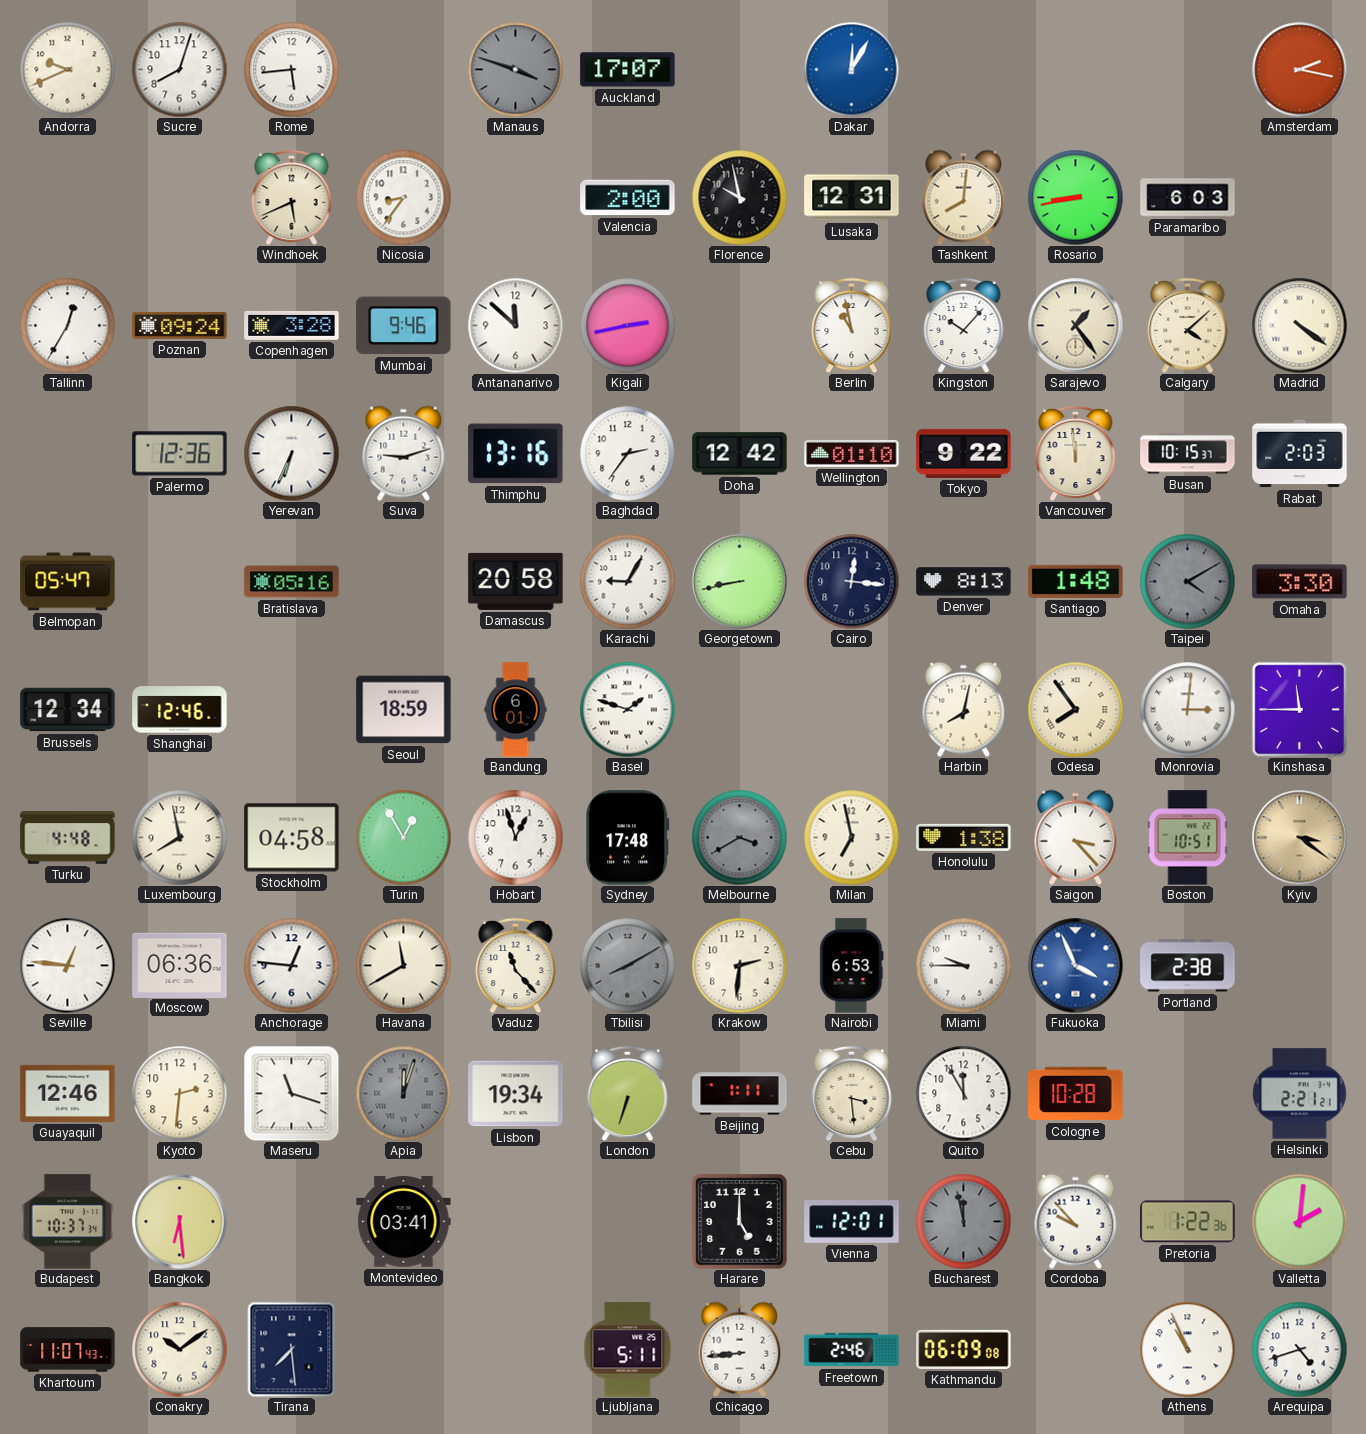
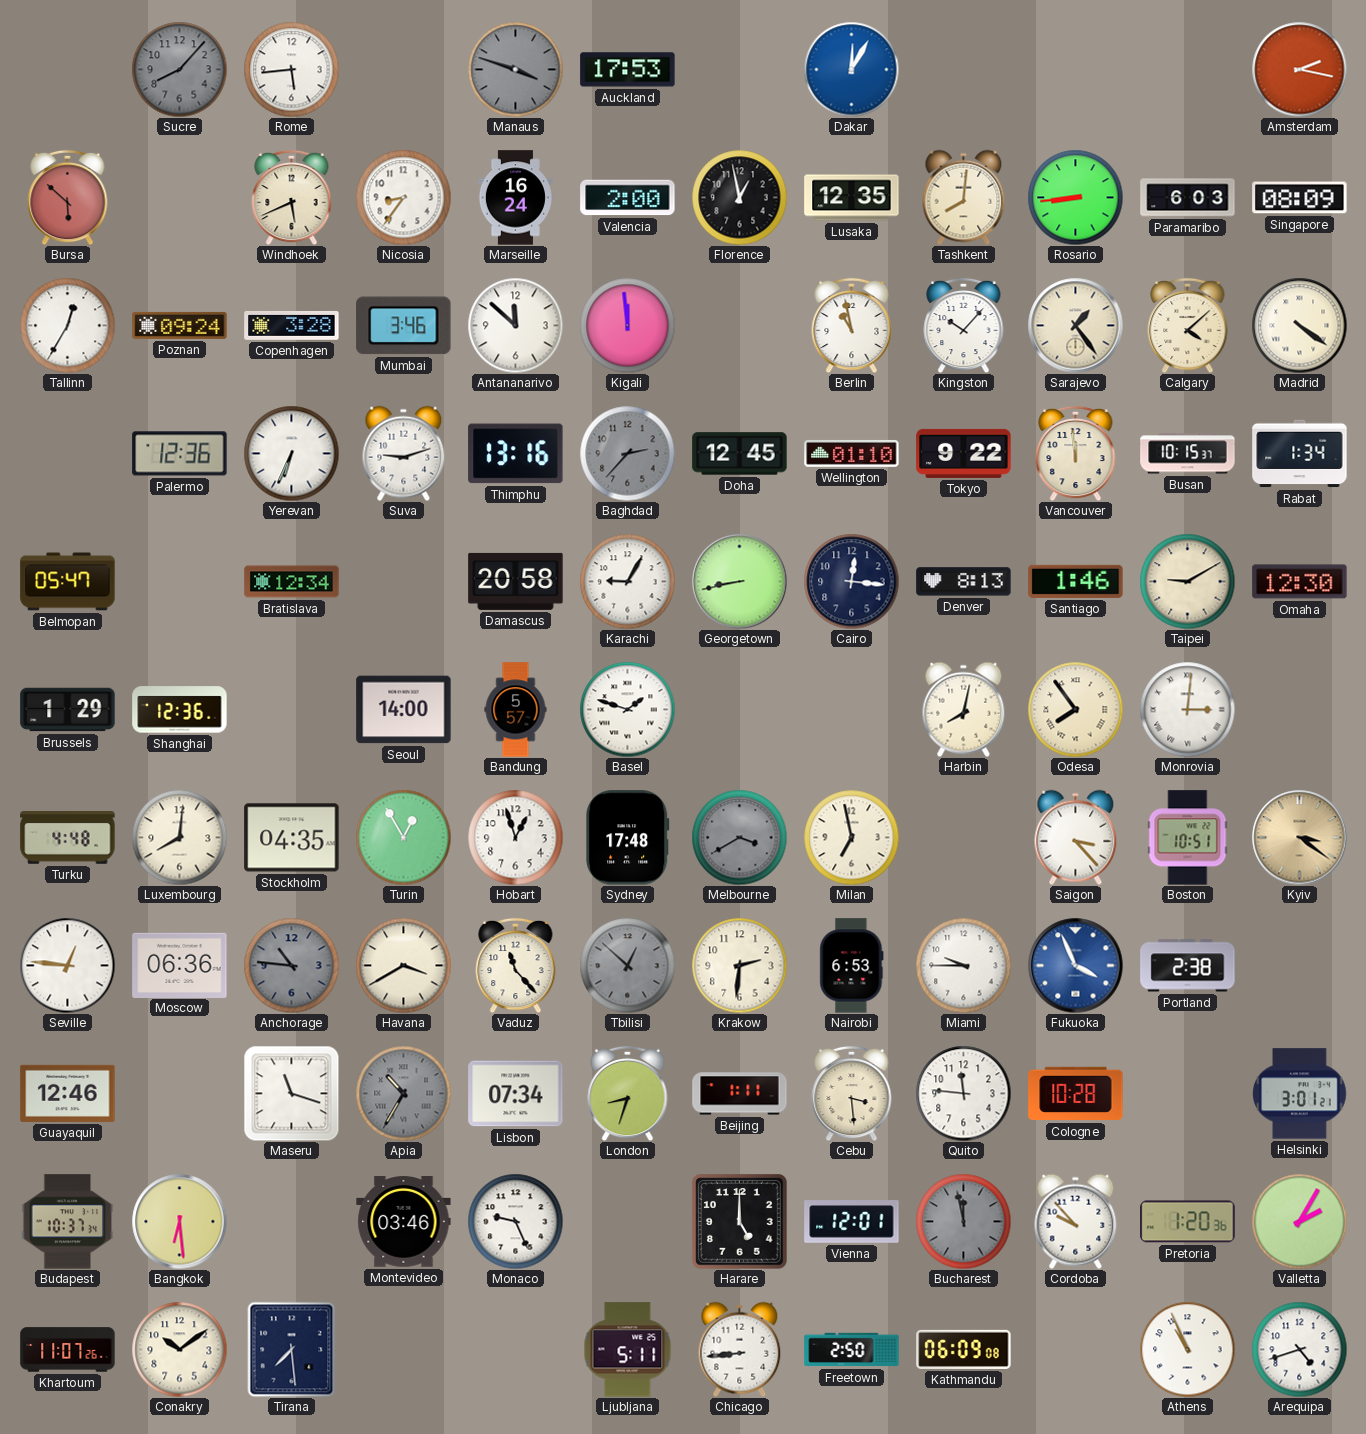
Andorra: 9:41 -> none
Sucre: 8:03 -> 8:07
Sucre dial: white -> grey
Auckland: 17:07 -> 17:53
Bursa: none -> 5:52
Marseille: none -> 16:24
Florence: 9:58 -> 12:58
Lusaka: 12:31 -> 12:35
Rosario: 8:43 -> 8:44
Singapore: none -> 08:09
Mumbai: 9:46 -> 3:46
Kigali: 2:43 -> 11:59
Baghdad: 2:36 -> 2:37
Baghdad dial: white -> grey
Doha: 12:42 -> 12:45
Rabat: 2:03 -> 1:34
Bratislava: 05:16 -> 12:34
Santiago: 1:48 -> 1:46
Taipei: 4:10 -> 9:10
Taipei dial: grey -> cream
Omaha: 3:30 -> 12:30
Brussels: 12:34 -> 1:29
Shanghai: 12:46 -> 12:36
Seoul: 18:59 -> 14:00
Bandung: 6:01 -> 5:57
Kinshasa: 11:45 -> none
Luxembourg: 7:58 -> 8:01
Stockholm: 04:58 -> 04:35
Honolulu: 1:38 -> none
Anchorage: 12:46 -> 10:46
Anchorage dial: white -> grey
Havana: 11:40 -> 3:40
Tbilisi: 8:10 -> 12:52
Kyoto: 2:31 -> none
Apia: 12:03 -> 10:35
Lisbon: 19:34 -> 07:34
London: 6:33 -> 8:33
Quito: 11:55 -> 11:46
Helsinki: 2:21 -> 3:01
Montevideo: 03:41 -> 03:46
Monaco: none -> 9:26
Pretoria: 1:22 -> 1:20
Valletta: 2:01 -> 2:05
Khartoum: 11:07:43 -> 11:07:26
Freetown: 2:46 -> 2:50
